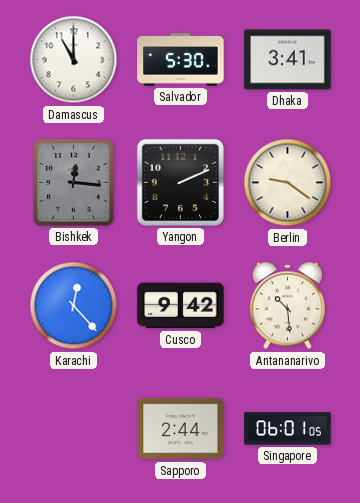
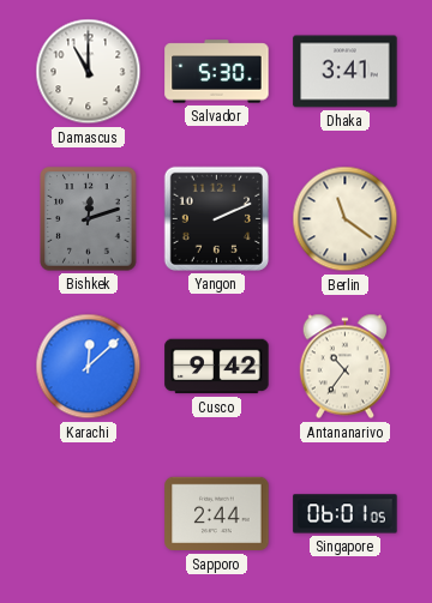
Bishkek: 12:16 -> 12:12
Berlin: 9:21 -> 11:21
Karachi: 12:23 -> 12:08
Antananarivo: 10:29 -> 10:36
